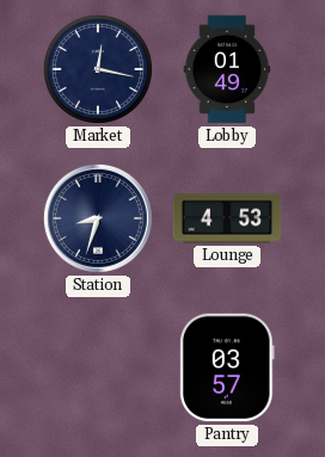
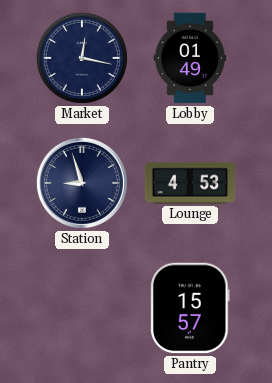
Station: 8:33 -> 8:57
Pantry: 03:57 -> 15:57
